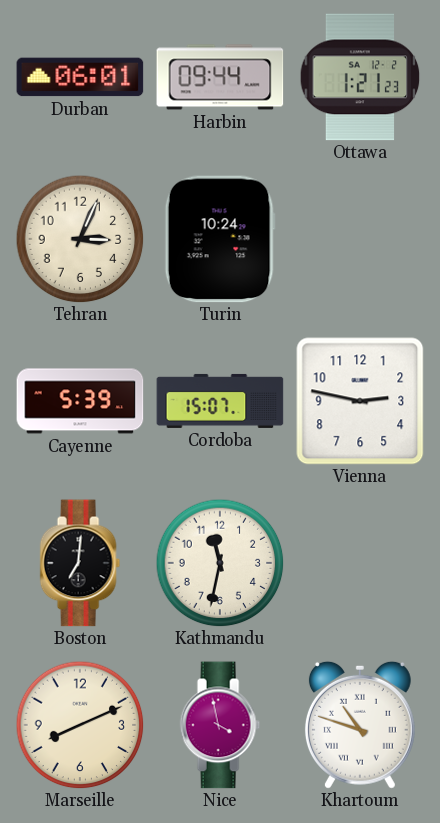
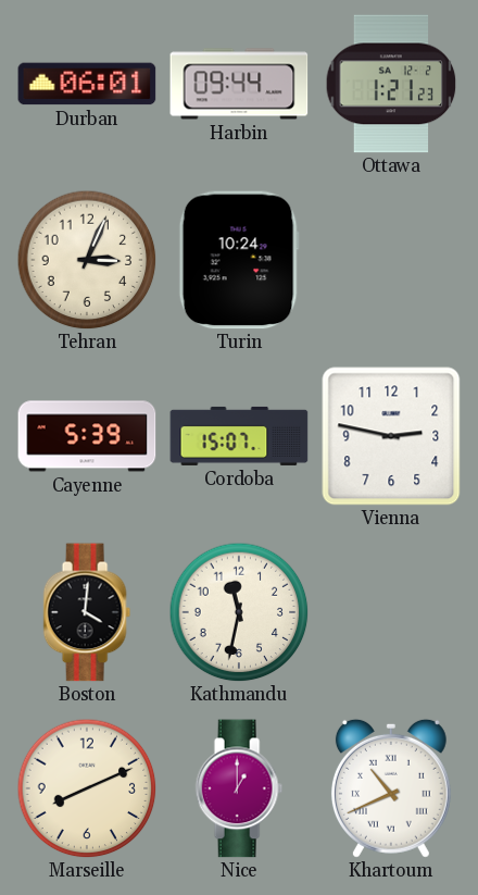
Boston: 7:01 -> 4:01
Nice: 3:58 -> 1:00
Khartoum: 10:48 -> 10:41
